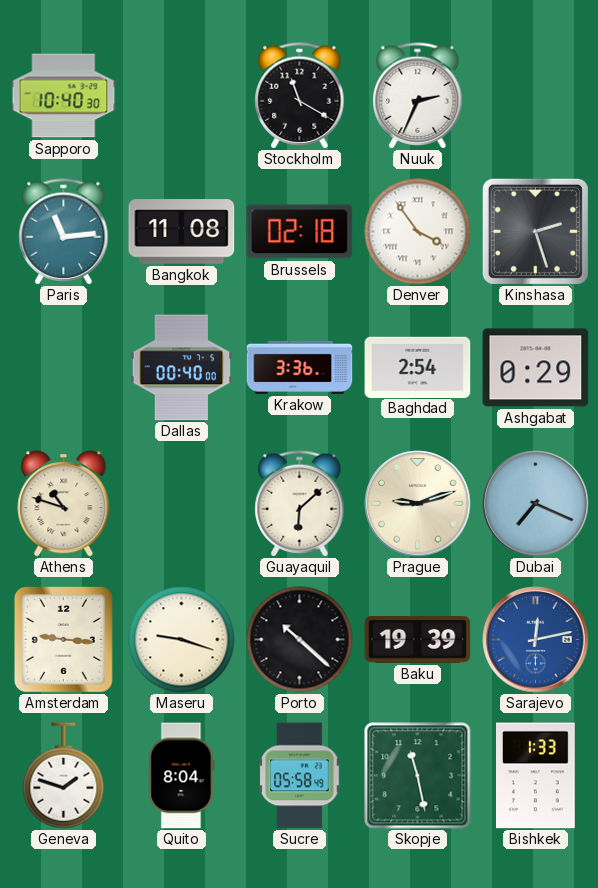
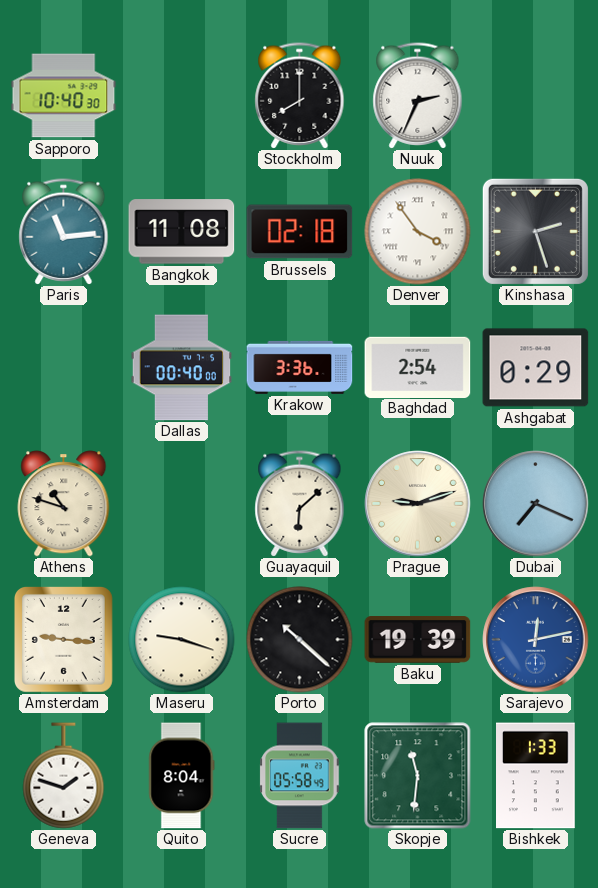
Stockholm: 11:20 -> 8:00
Skopje: 11:28 -> 11:31
